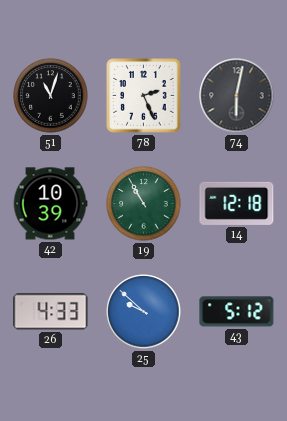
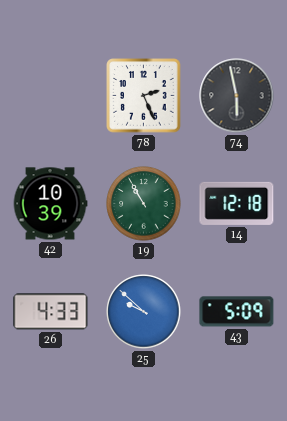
51: 11:03 -> none
74: 6:02 -> 5:58
43: 5:12 -> 5:09
